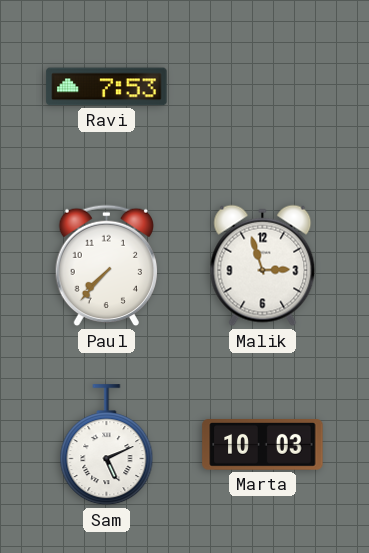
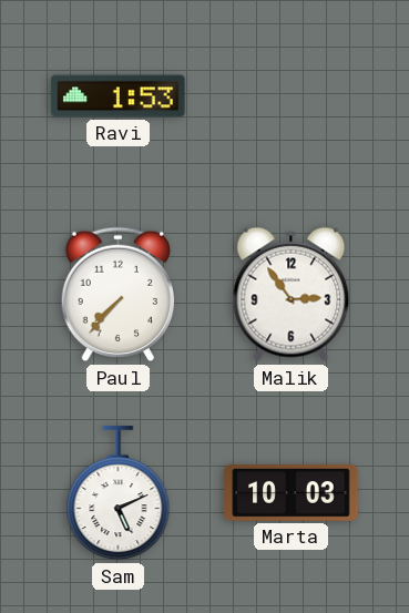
Ravi: 7:53 -> 1:53
Malik: 2:57 -> 2:54
